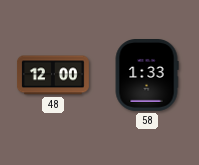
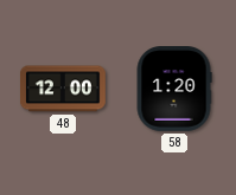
58: 1:33 -> 1:20
